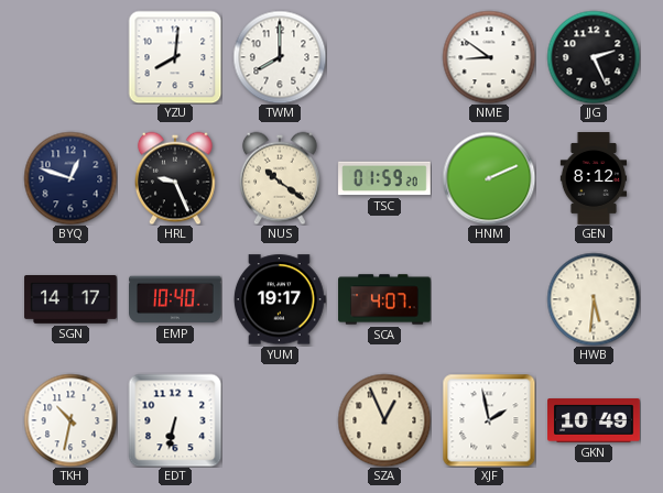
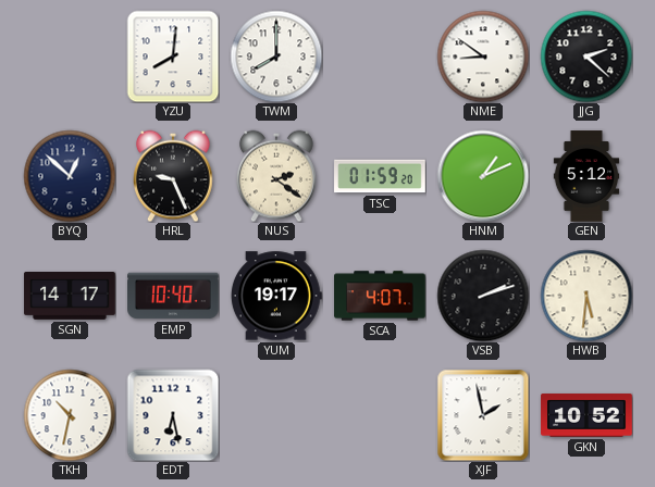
JJG: 2:26 -> 2:22
BYQ: 12:48 -> 12:52
NUS: 10:21 -> 2:21
HNM: 2:11 -> 1:11
GEN: 8:12 -> 5:12
VSB: none -> 2:12
EDT: 6:32 -> 6:28
SZA: 12:56 -> none
GKN: 10:49 -> 10:52
